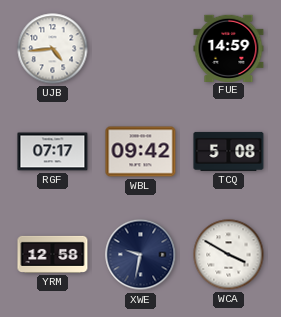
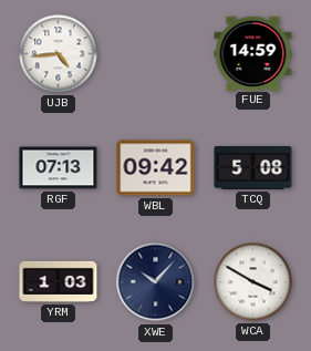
RGF: 07:17 -> 07:13
YRM: 12:58 -> 1:03
XWE: 9:32 -> 10:07
